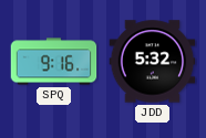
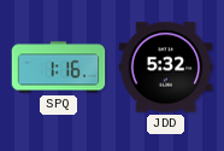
SPQ: 9:16 -> 1:16
